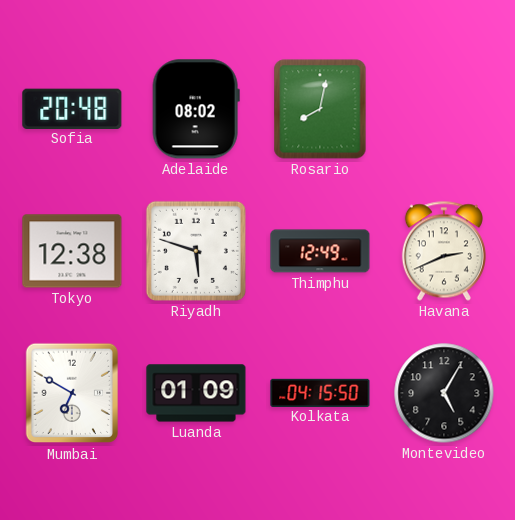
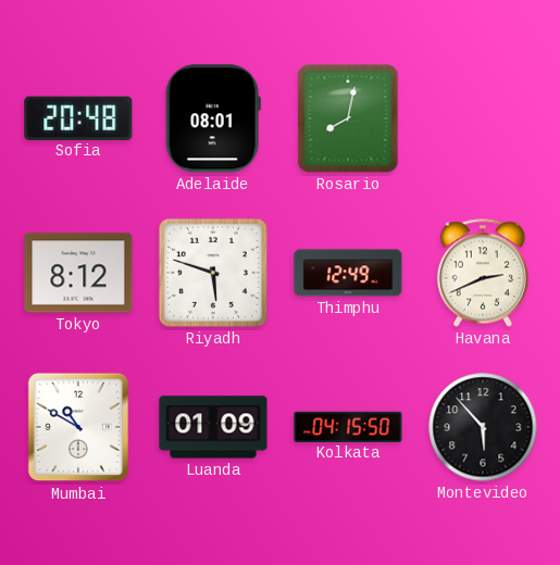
Adelaide: 08:02 -> 08:01
Tokyo: 12:38 -> 8:12
Mumbai: 6:50 -> 10:50
Montevideo: 5:05 -> 5:53
